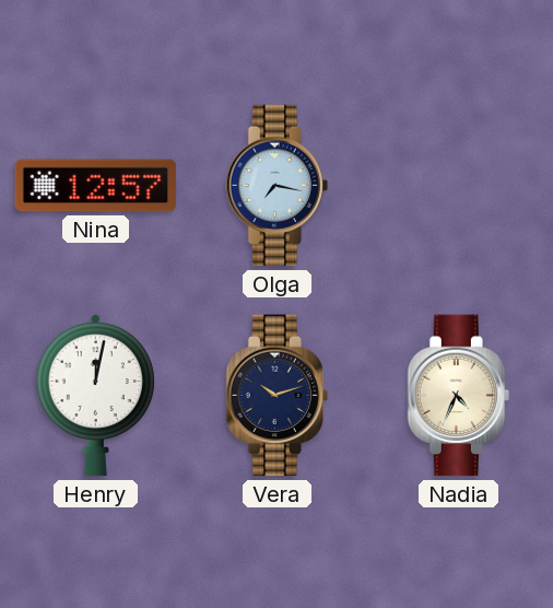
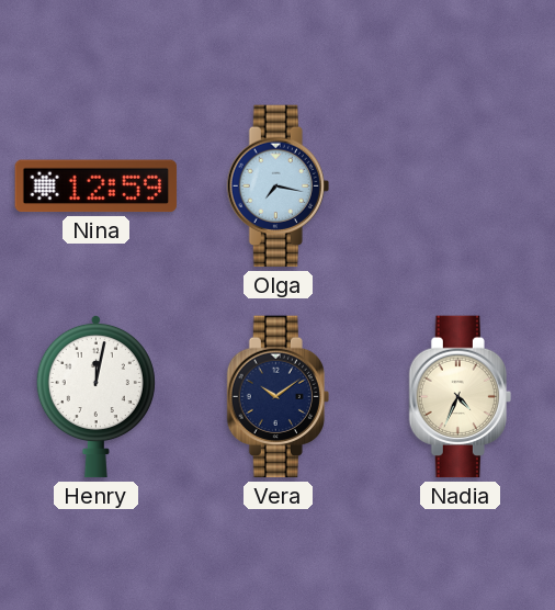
Nina: 12:57 -> 12:59
Vera: 10:12 -> 10:09
